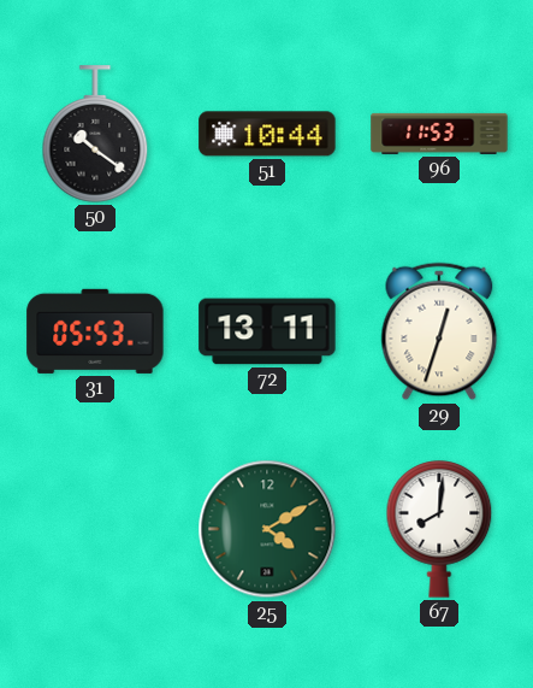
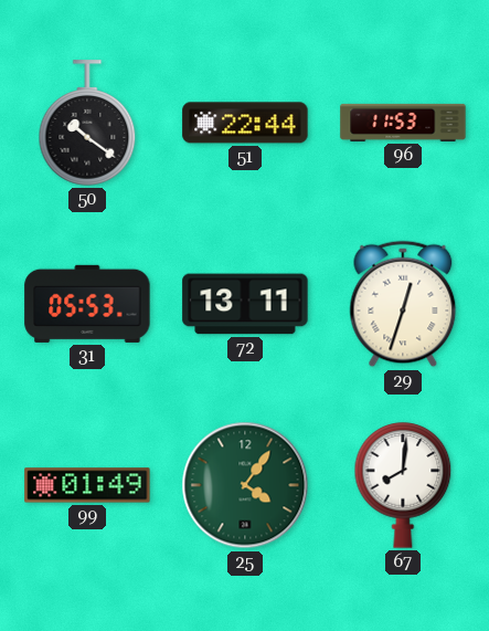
51: 10:44 -> 22:44
99: none -> 01:49
25: 4:10 -> 4:06
